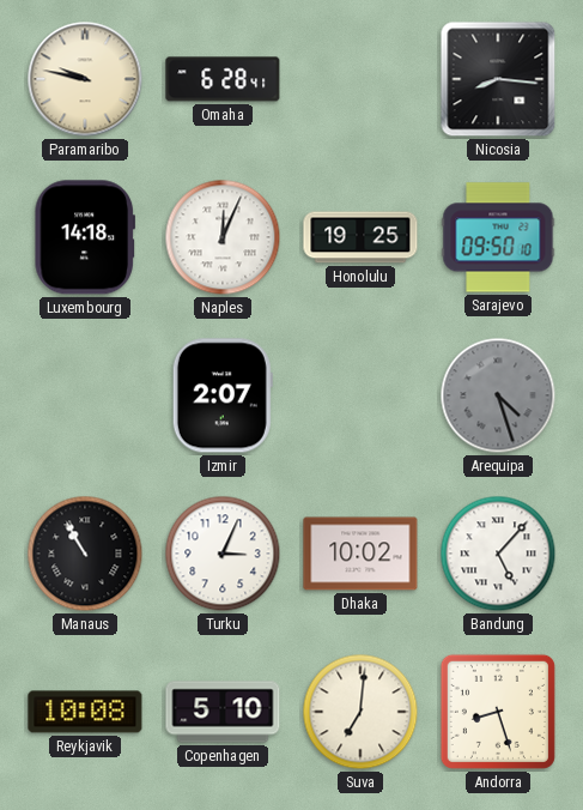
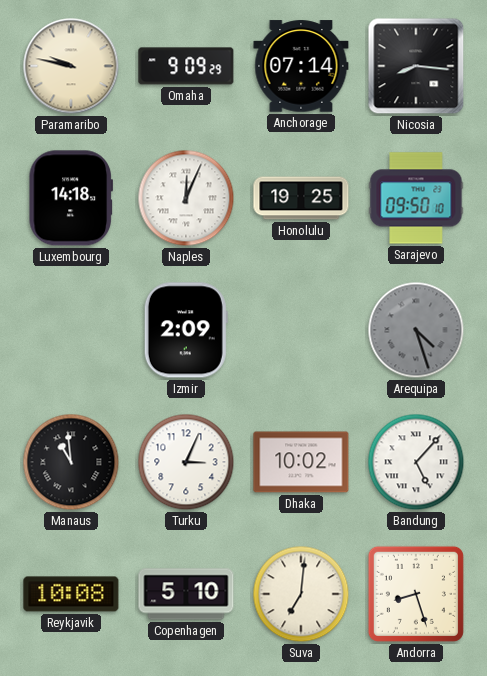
Omaha: 6:28 -> 9:09
Anchorage: none -> 07:14
Izmir: 2:07 -> 2:09
Manaus: 10:55 -> 10:59
